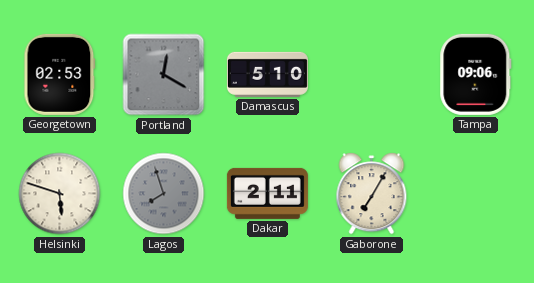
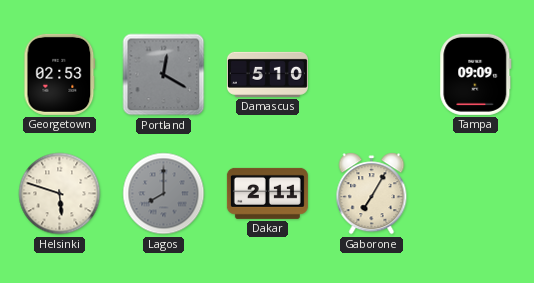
Tampa: 09:06 -> 09:09
Lagos: 7:57 -> 8:00
